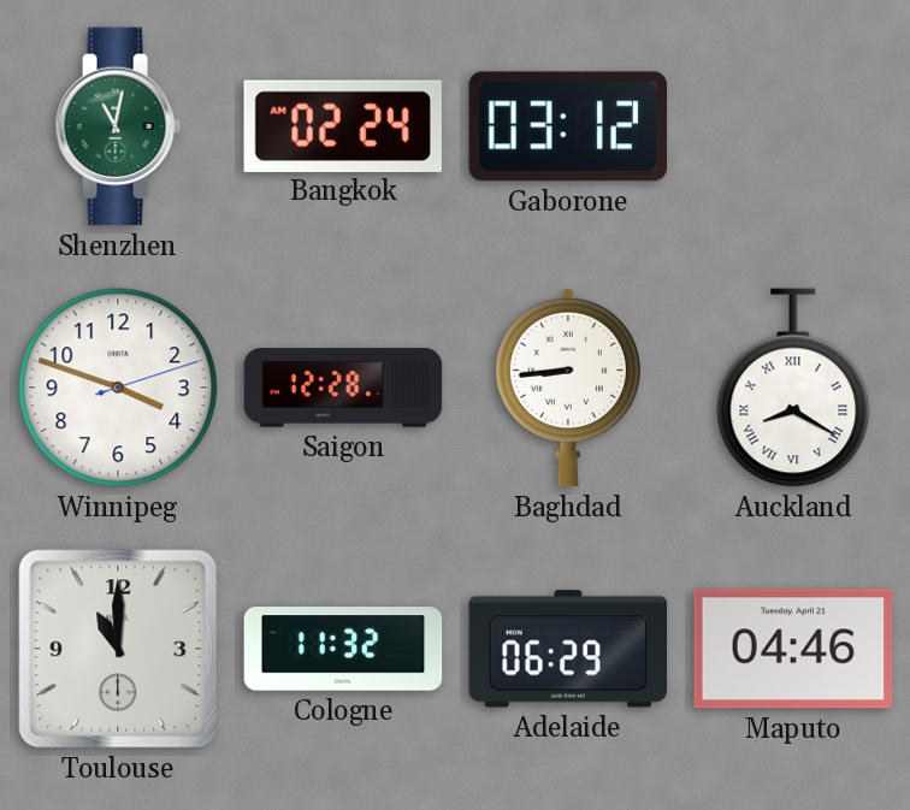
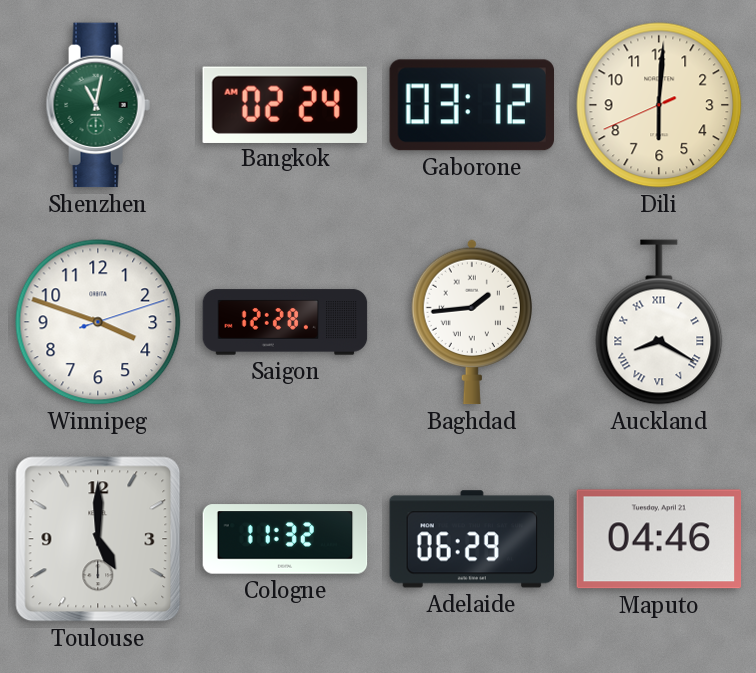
Dili: none -> 6:00
Baghdad: 8:44 -> 1:44
Toulouse: 11:00 -> 5:00
